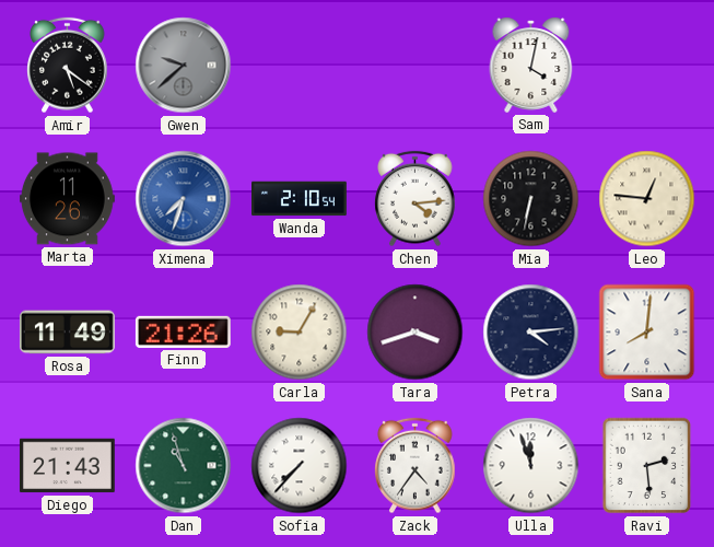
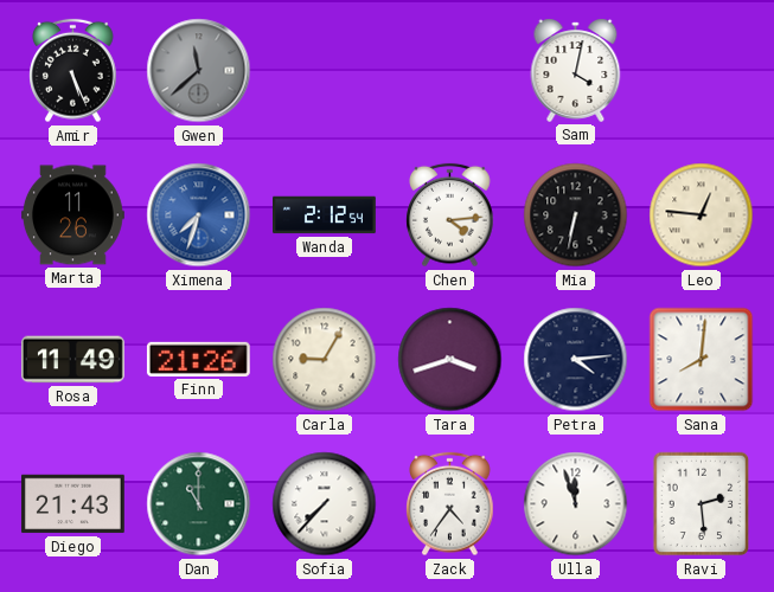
Amir: 5:21 -> 5:26
Gwen: 9:38 -> 11:38
Wanda: 2:10 -> 2:12
Dan: 10:57 -> 11:00
